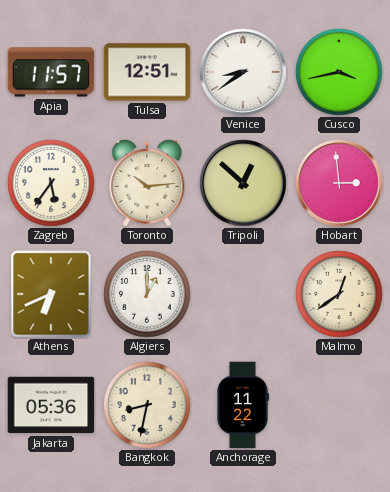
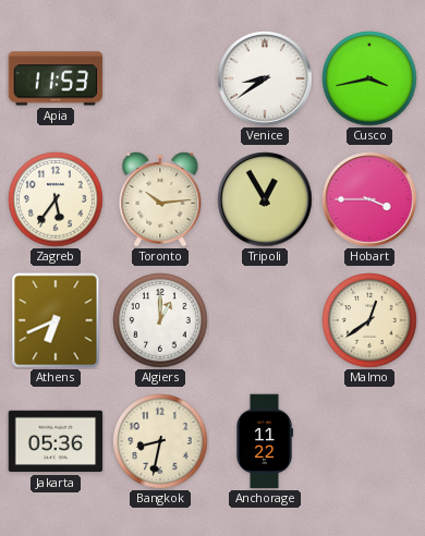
Apia: 11:57 -> 11:53
Tulsa: 12:51 -> none
Tripoli: 12:52 -> 12:55
Hobart: 2:59 -> 3:45
